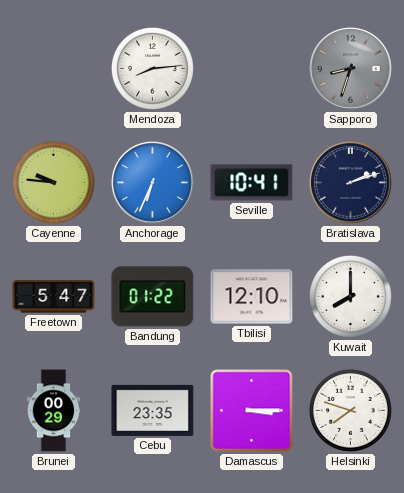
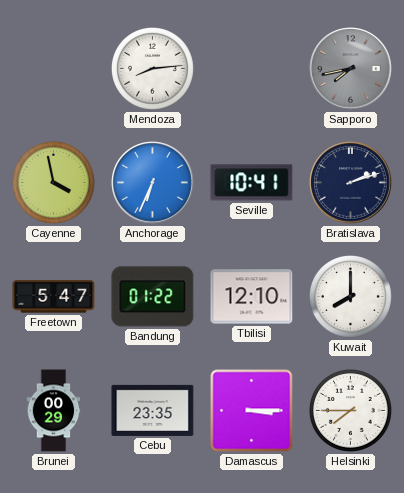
Sapporo: 8:33 -> 7:43
Cayenne: 9:46 -> 3:58
Helsinki: 7:48 -> 7:45
